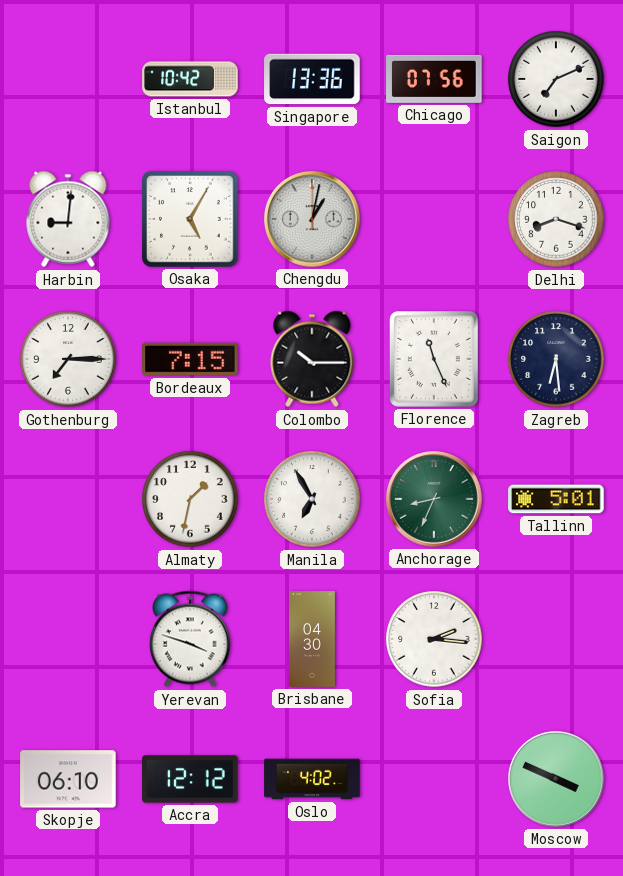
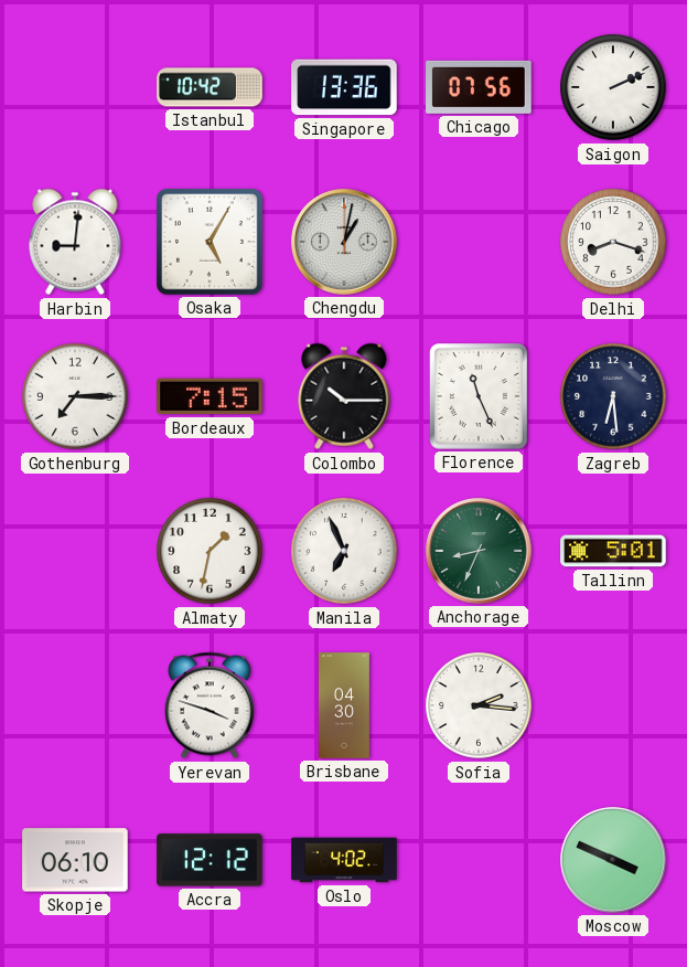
Saigon: 7:11 -> 2:11
Manila: 6:55 -> 6:56
